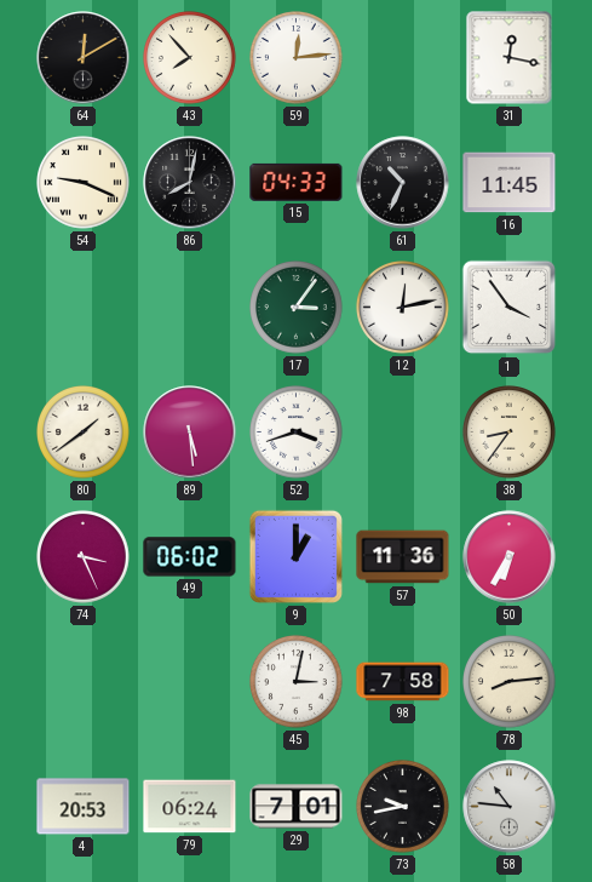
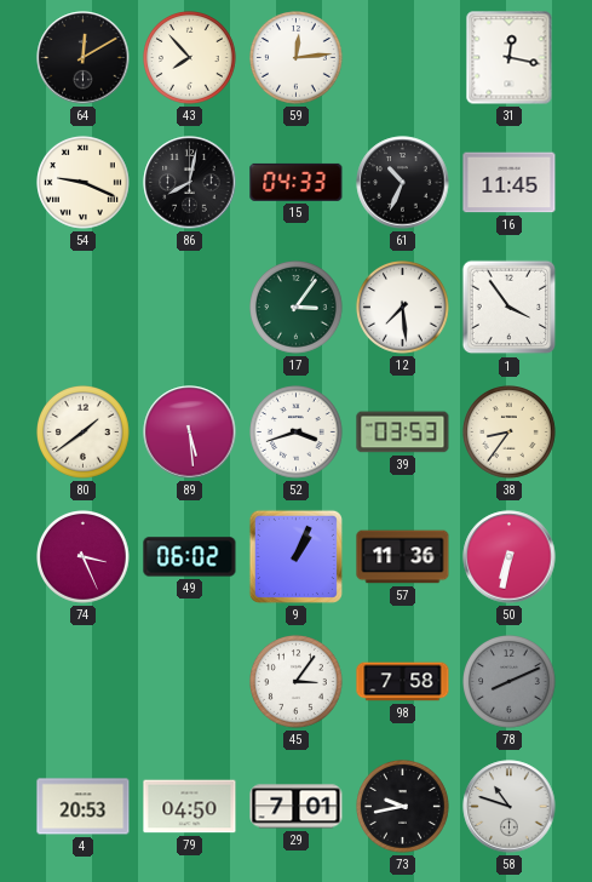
12: 12:13 -> 7:29
39: none -> 03:53
9: 1:00 -> 1:04
50: 6:35 -> 6:32
45: 3:02 -> 3:06
78: 8:14 -> 8:11
78 dial: cream -> grey
79: 06:24 -> 04:50
58: 10:46 -> 10:48
